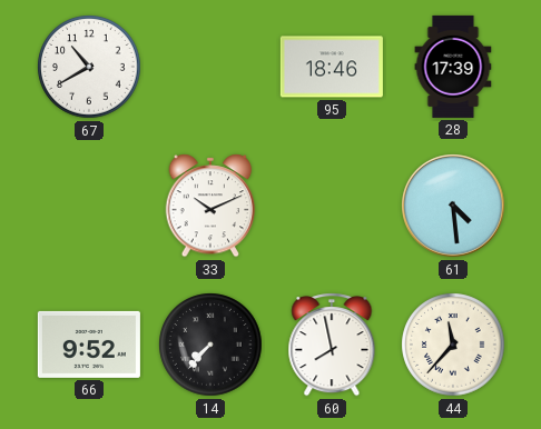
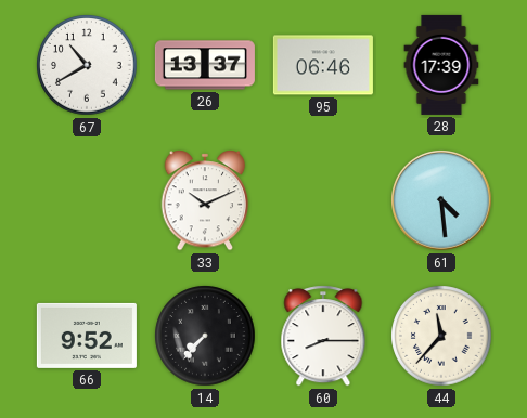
26: none -> 13:37
95: 18:46 -> 06:46
60: 7:58 -> 8:15
